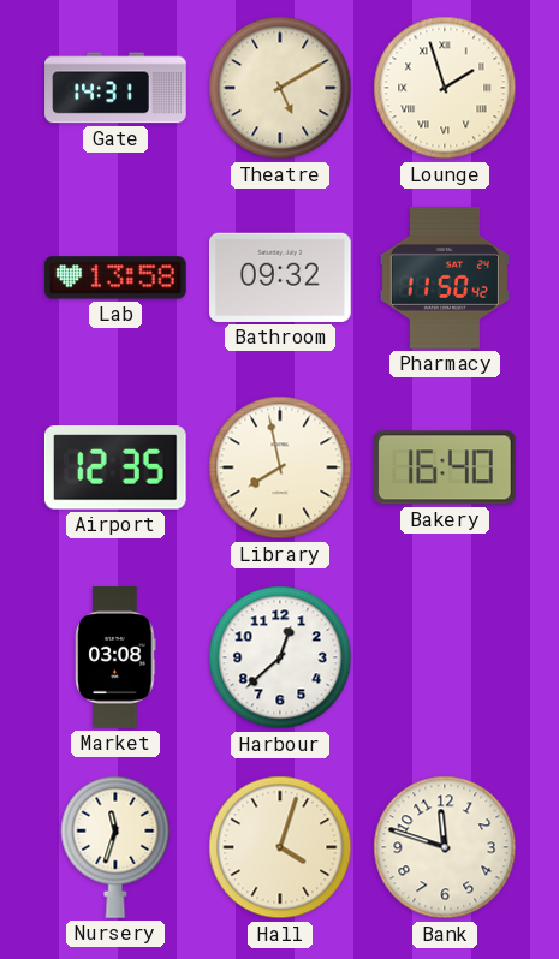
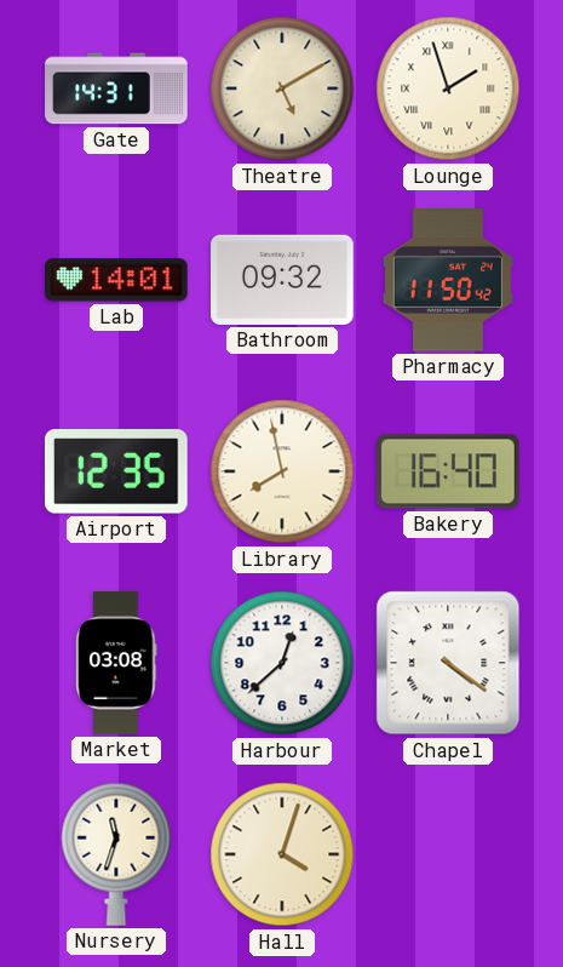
Lab: 13:58 -> 14:01
Chapel: none -> 4:21
Bank: 11:48 -> none
